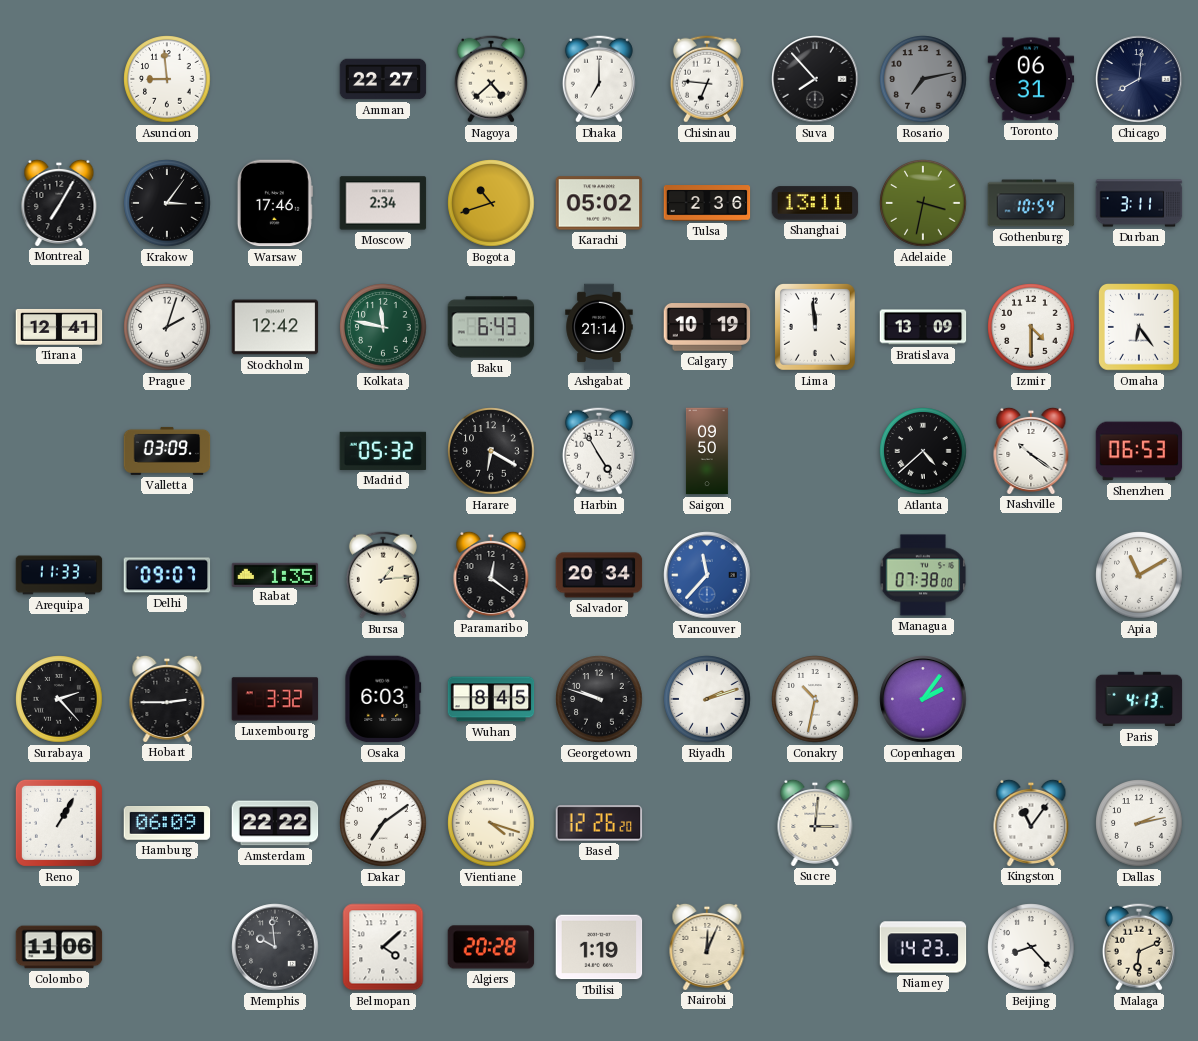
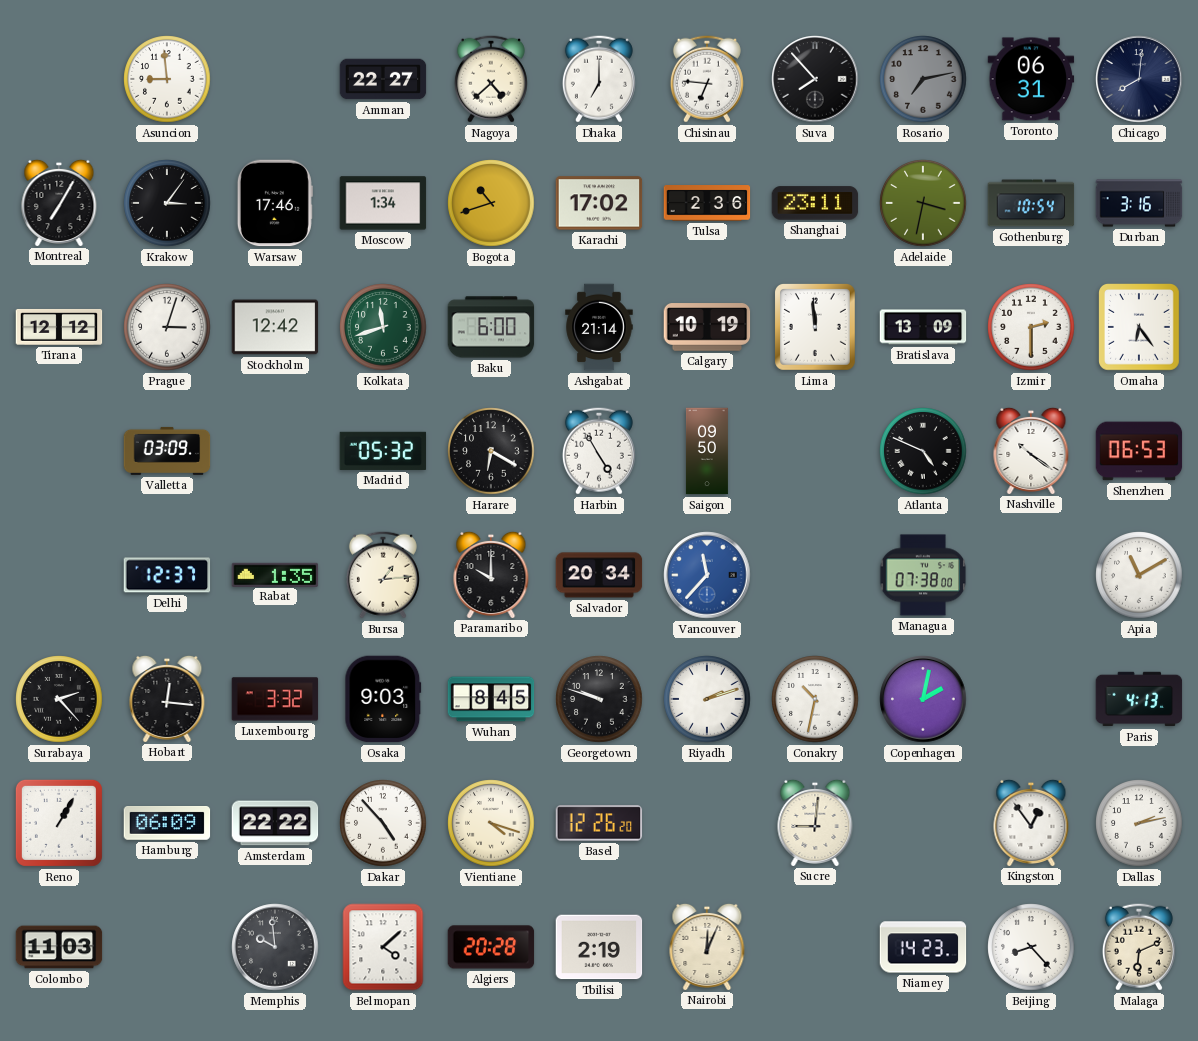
Moscow: 2:34 -> 1:34
Karachi: 05:02 -> 17:02
Shanghai: 13:11 -> 23:11
Durban: 3:11 -> 3:16
Tirana: 12:41 -> 12:12
Prague: 2:03 -> 3:03
Kolkata: 11:47 -> 11:42
Baku: 6:43 -> 6:00
Izmir: 4:30 -> 2:30
Atlanta: 4:38 -> 4:49
Arequipa: 11:33 -> none
Delhi: 09:07 -> 12:37
Paramaribo: 12:21 -> 10:00
Hobart: 2:45 -> 12:16
Osaka: 6:03 -> 9:03
Copenhagen: 2:06 -> 2:02
Dakar: 7:09 -> 4:53
Sucre: 3:01 -> 9:01
Kingston: 11:06 -> 12:54
Colombo: 11:06 -> 11:03
Tbilisi: 1:19 -> 2:19
